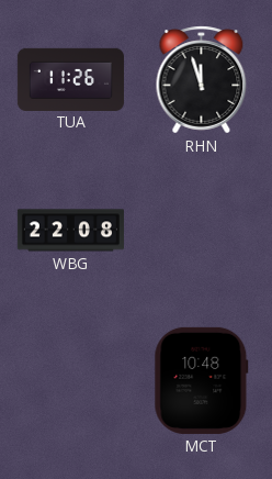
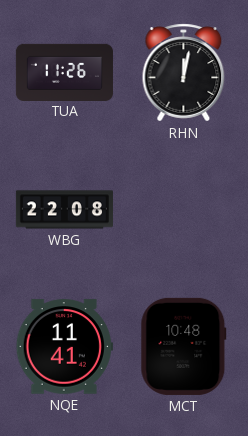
RHN: 11:57 -> 12:02
NQE: none -> 11:41
